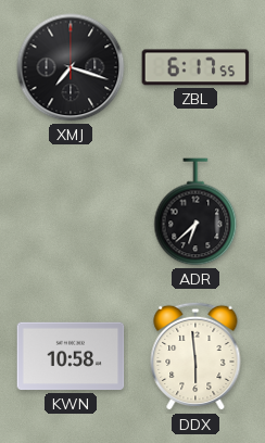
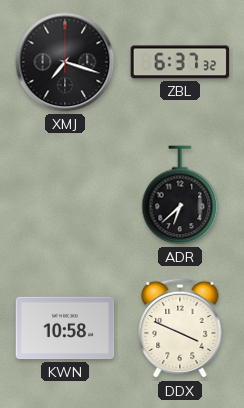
ZBL: 6:17 -> 6:37
DDX: 5:59 -> 3:49
